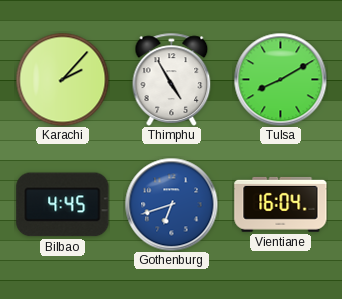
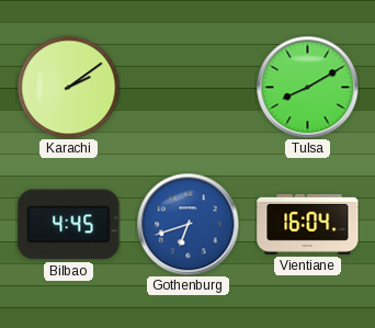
Karachi: 2:07 -> 2:09
Thimphu: 4:55 -> none
